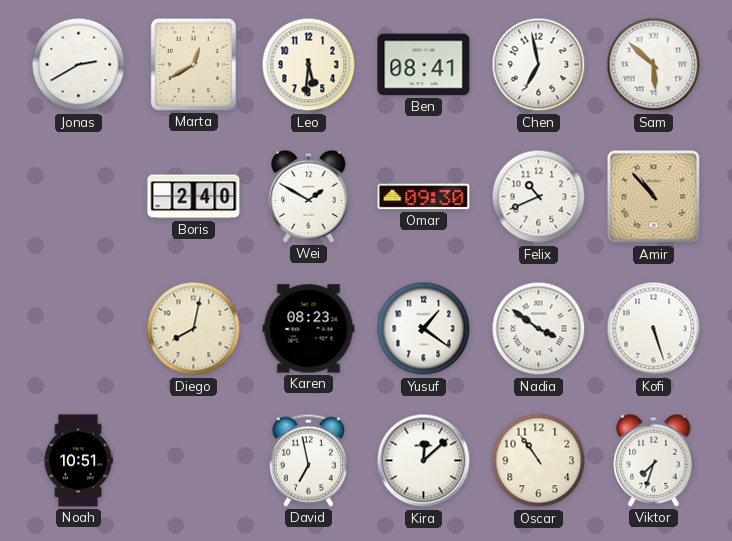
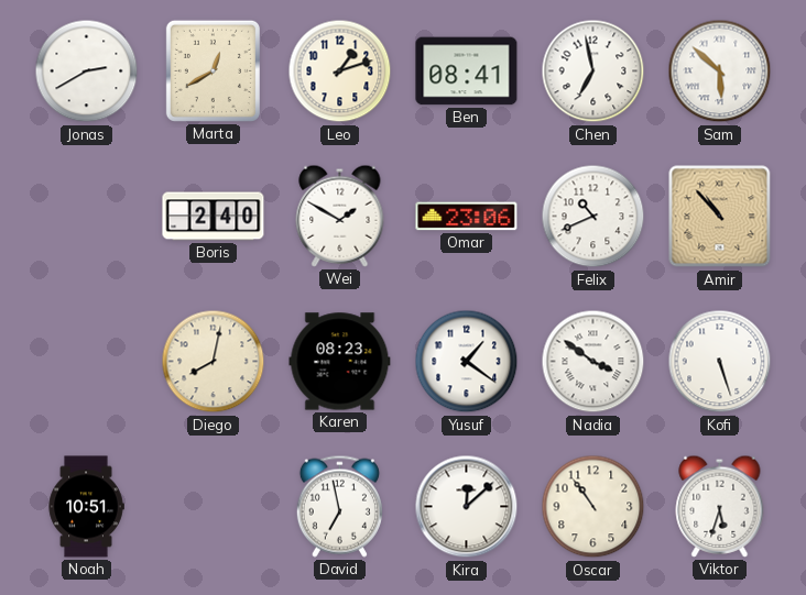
Leo: 5:31 -> 1:12
Omar: 09:30 -> 23:06
Viktor: 7:33 -> 5:33
